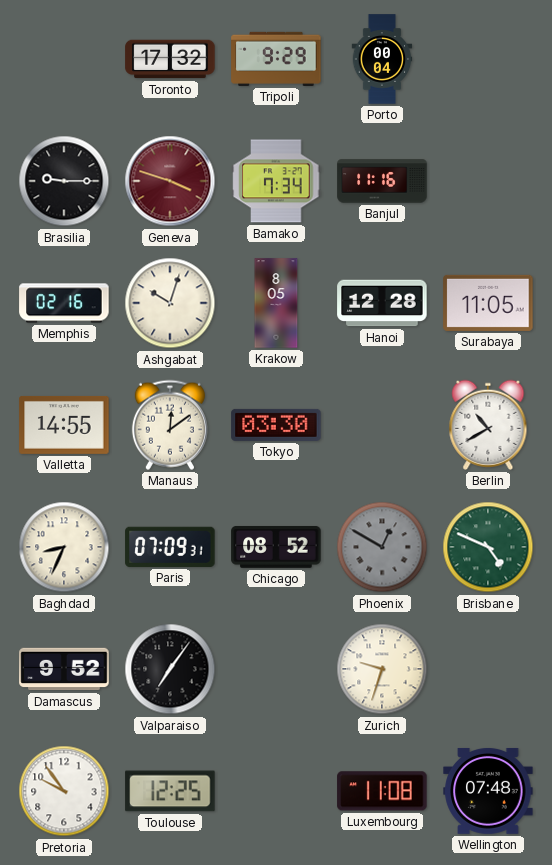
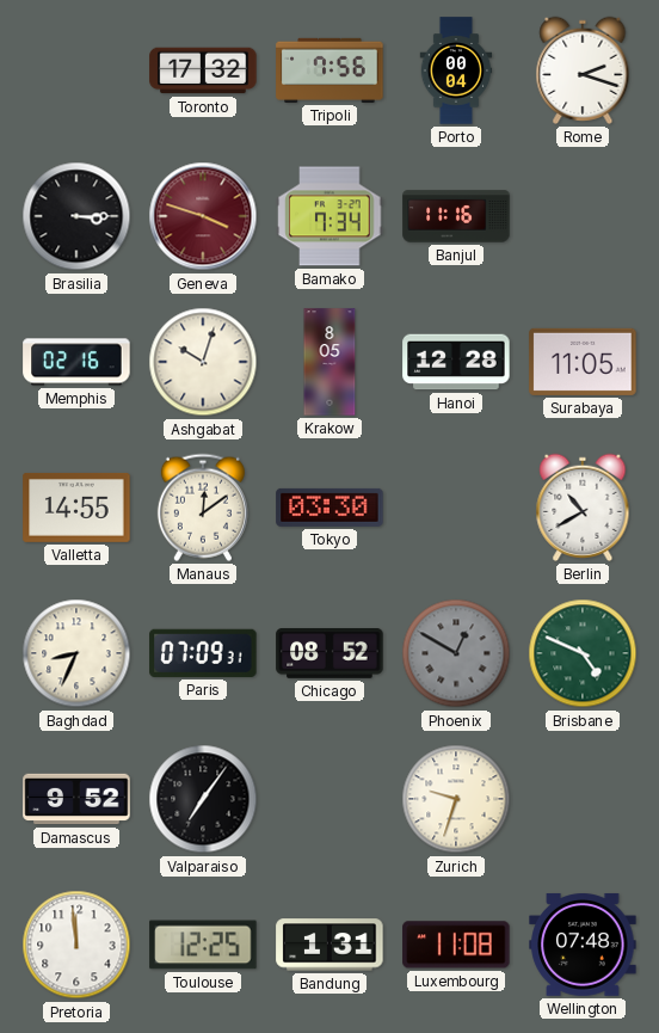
Tripoli: 9:29 -> 7:56
Rome: none -> 2:18
Brasilia: 9:15 -> 3:15
Pretoria: 9:54 -> 11:59
Bandung: none -> 1:31
